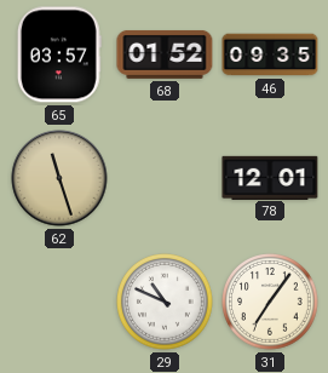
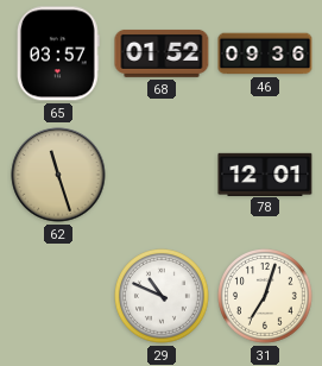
46: 09:35 -> 09:36
31: 7:06 -> 7:03
